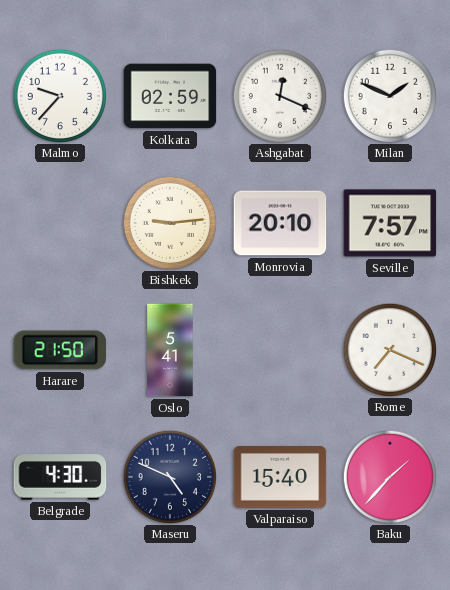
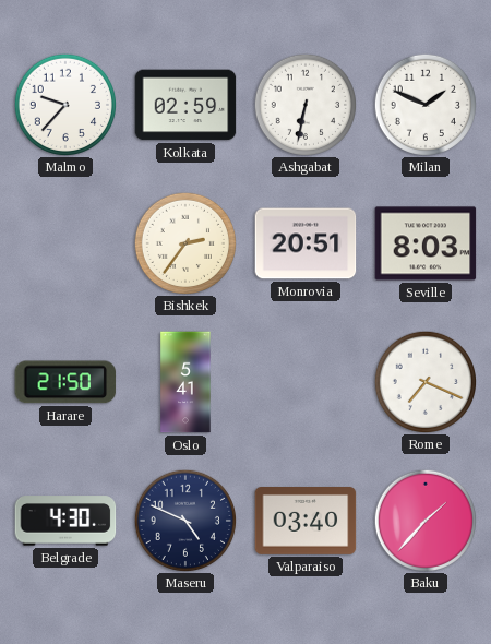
Ashgabat: 12:19 -> 6:32
Bishkek: 9:14 -> 2:36
Monrovia: 20:10 -> 20:51
Seville: 7:57 -> 8:03
Valparaiso: 15:40 -> 03:40
